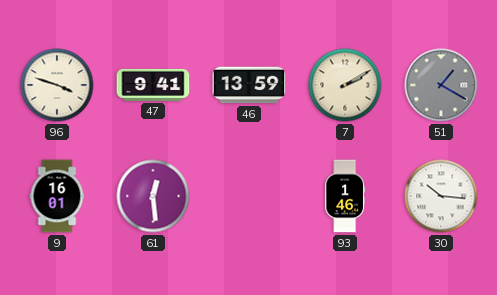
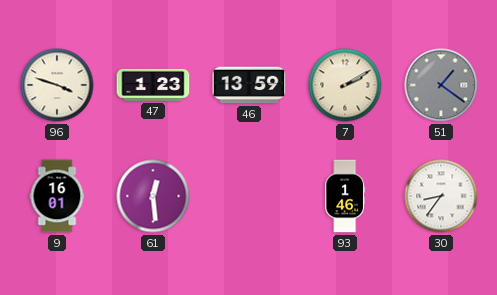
47: 9:41 -> 1:23
51: 1:20 -> 1:21
30: 10:16 -> 8:36
